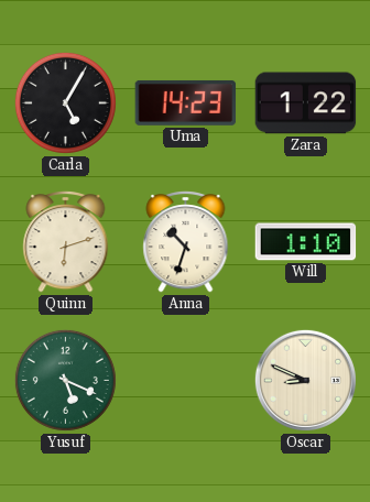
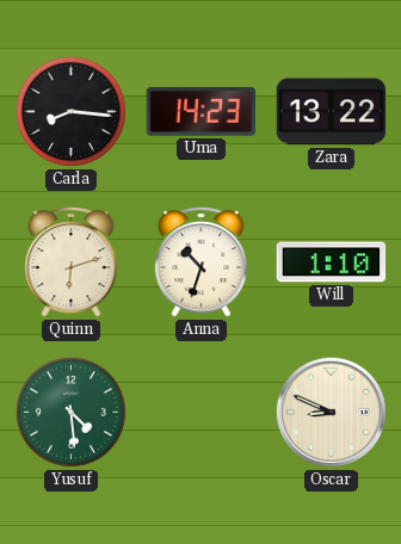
Carla: 5:05 -> 8:16
Zara: 1:22 -> 13:22
Yusuf: 5:19 -> 4:29
